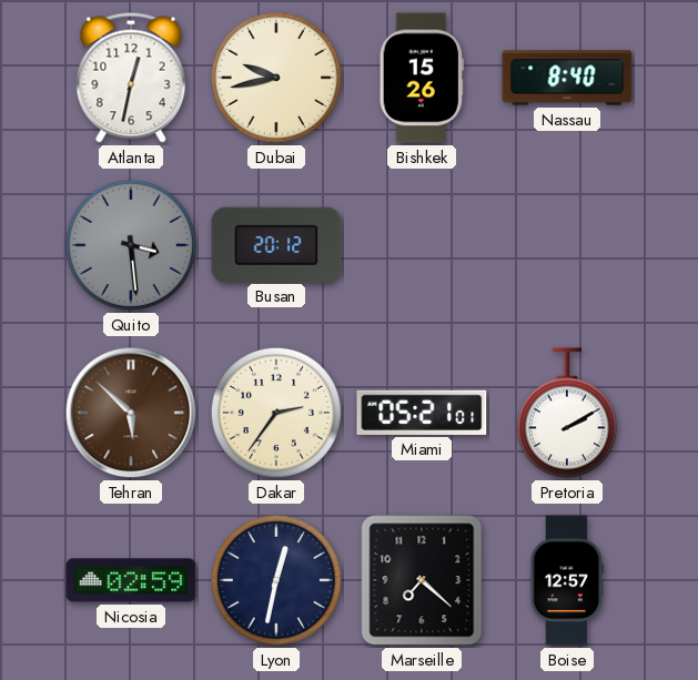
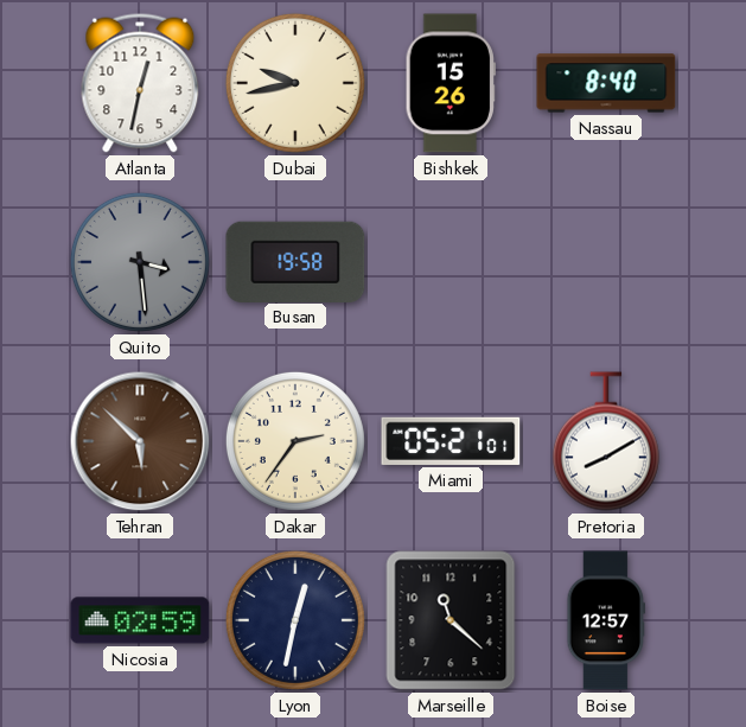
Busan: 20:12 -> 19:58
Pretoria: 2:10 -> 8:10
Marseille: 7:22 -> 11:22
